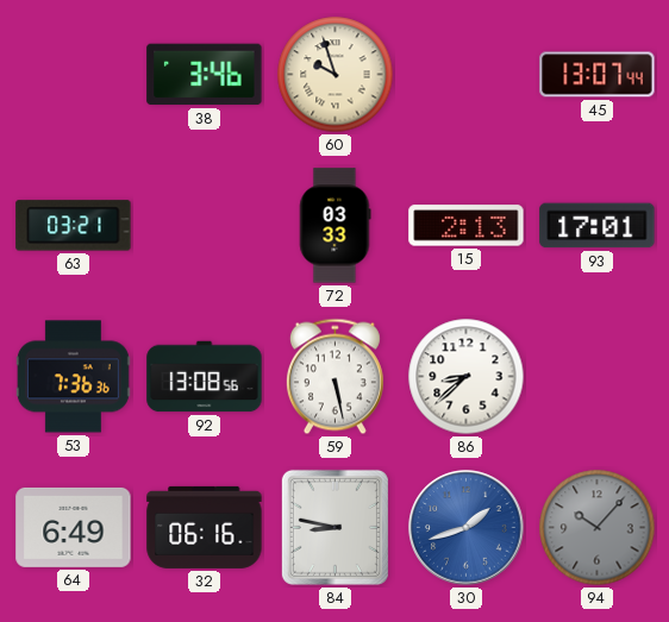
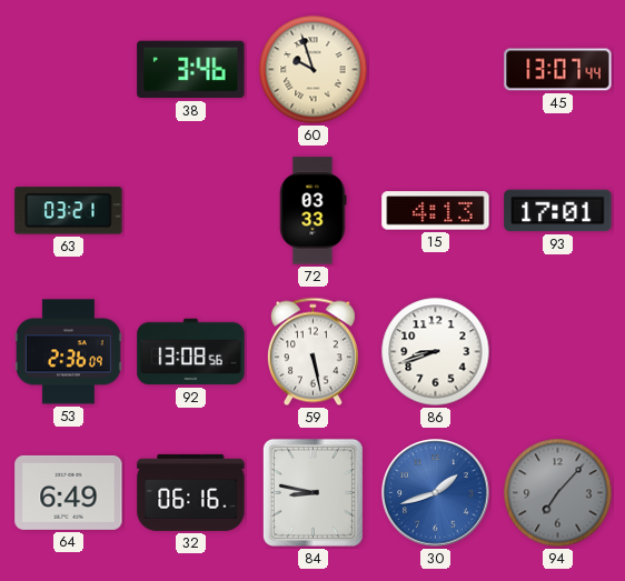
15: 2:13 -> 4:13
53: 7:36 -> 2:36
86: 8:38 -> 8:42
94: 10:07 -> 7:07
